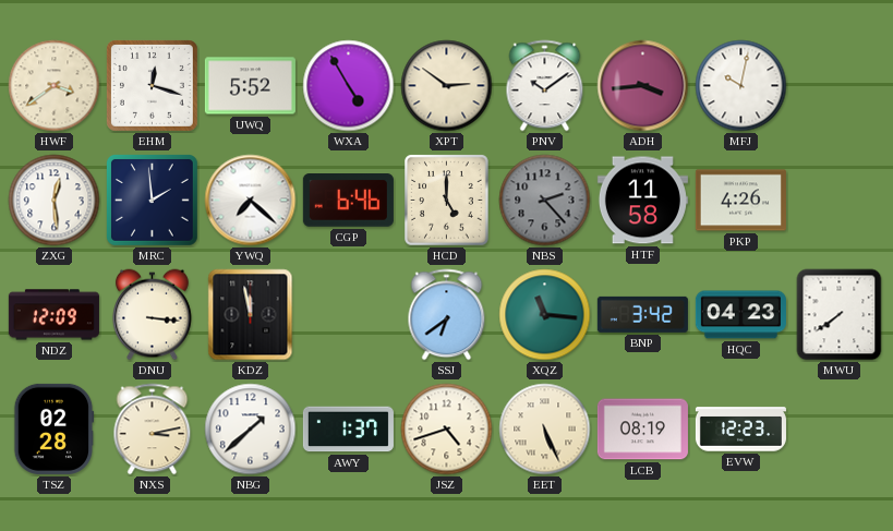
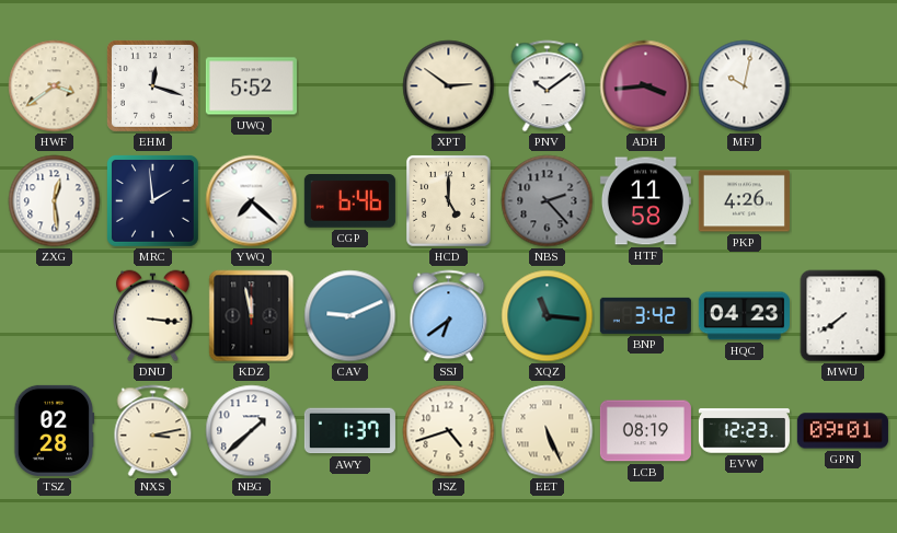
WXA: 4:55 -> none
NDZ: 12:09 -> none
CAV: none -> 9:11
GPN: none -> 09:01
